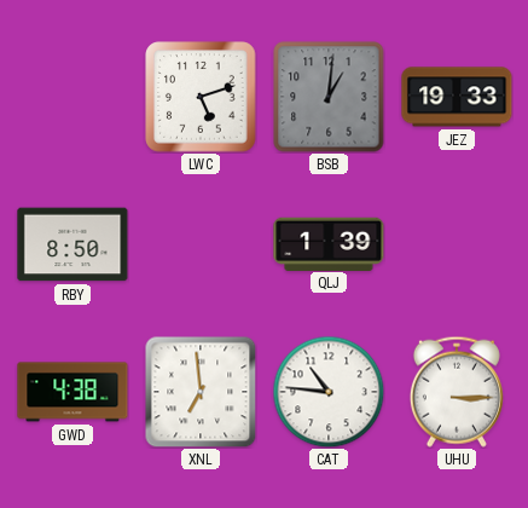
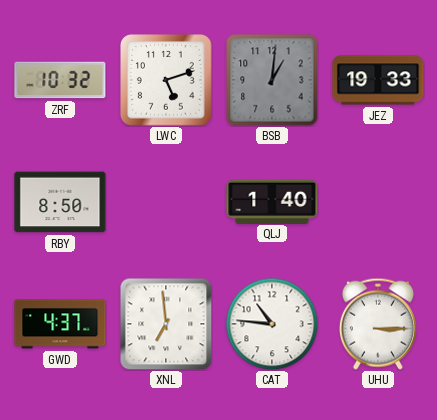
ZRF: none -> 10:32
QLJ: 1:39 -> 1:40
GWD: 4:38 -> 4:37
